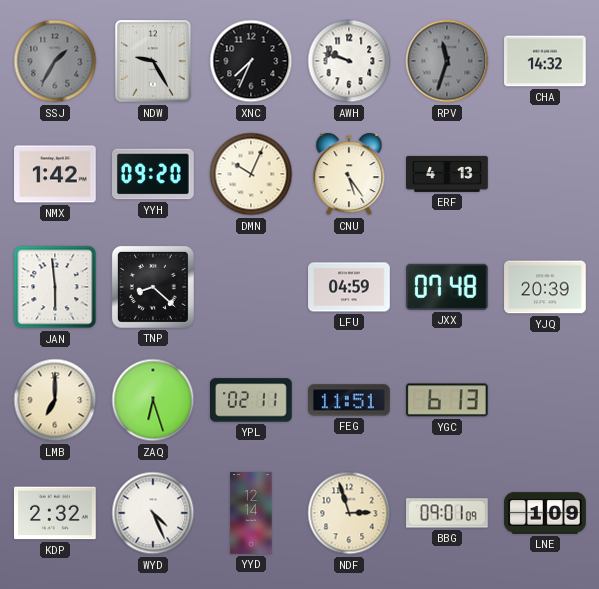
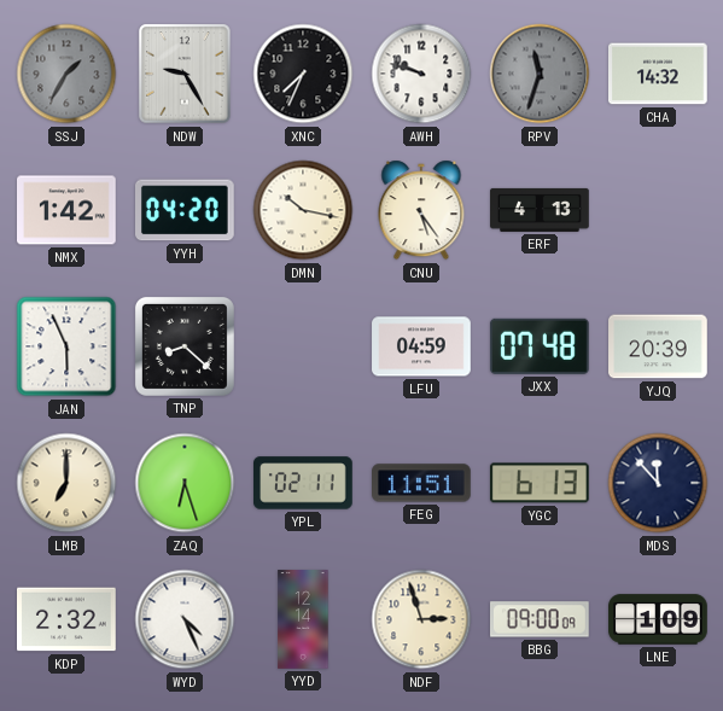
YYH: 09:20 -> 04:20
DMN: 10:04 -> 10:17
JAN: 5:59 -> 5:56
MDS: none -> 11:53
BBG: 09:01 -> 09:00
